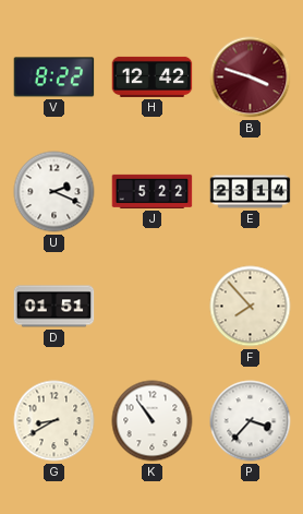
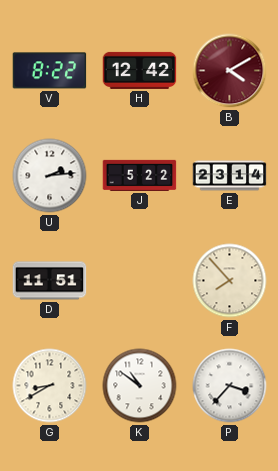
B: 3:48 -> 4:10
U: 2:19 -> 2:14
D: 01:51 -> 11:51
K: 10:54 -> 10:51
